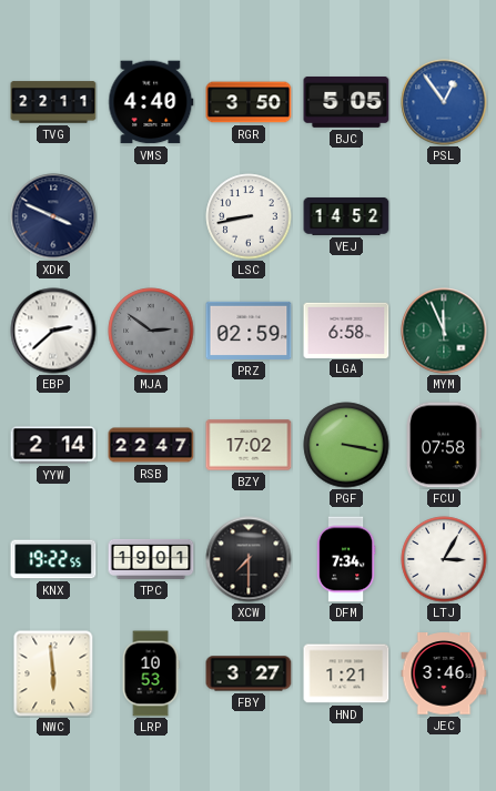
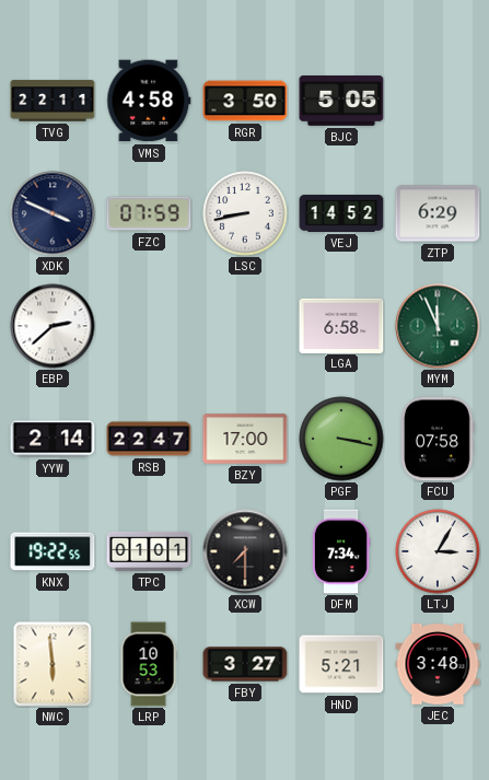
VMS: 4:40 -> 4:58
PSL: 12:54 -> none
FZC: none -> 07:59
ZTP: none -> 6:29
MJA: 2:51 -> none
PRZ: 02:59 -> none
BZY: 17:02 -> 17:00
TPC: 19:01 -> 01:01
HND: 1:21 -> 5:21
JEC: 3:46 -> 3:48
